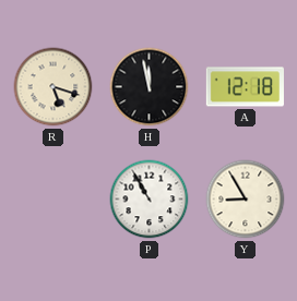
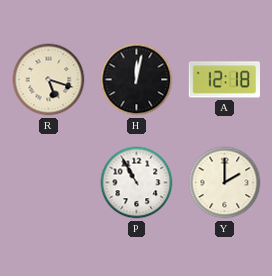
H: 11:58 -> 12:02
Y: 8:55 -> 2:00
